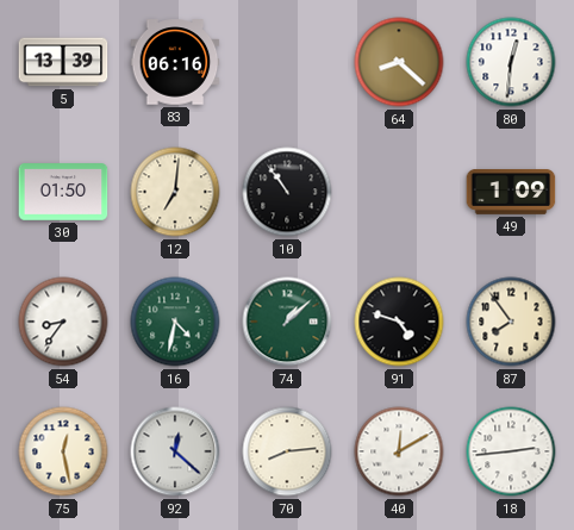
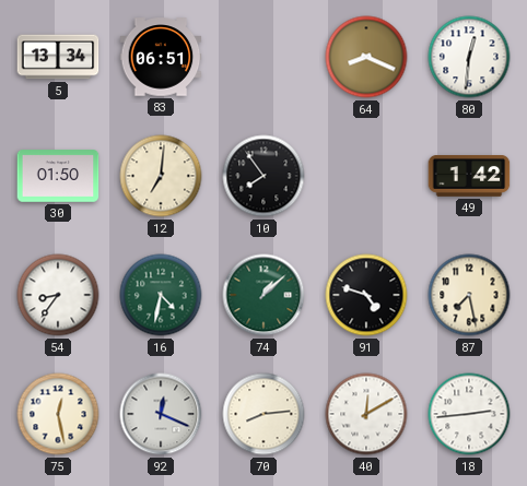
5: 13:39 -> 13:34
83: 06:16 -> 06:51
64: 8:22 -> 8:19
10: 10:54 -> 7:54
49: 1:09 -> 1:42
87: 7:54 -> 7:28
92: 12:22 -> 12:19
